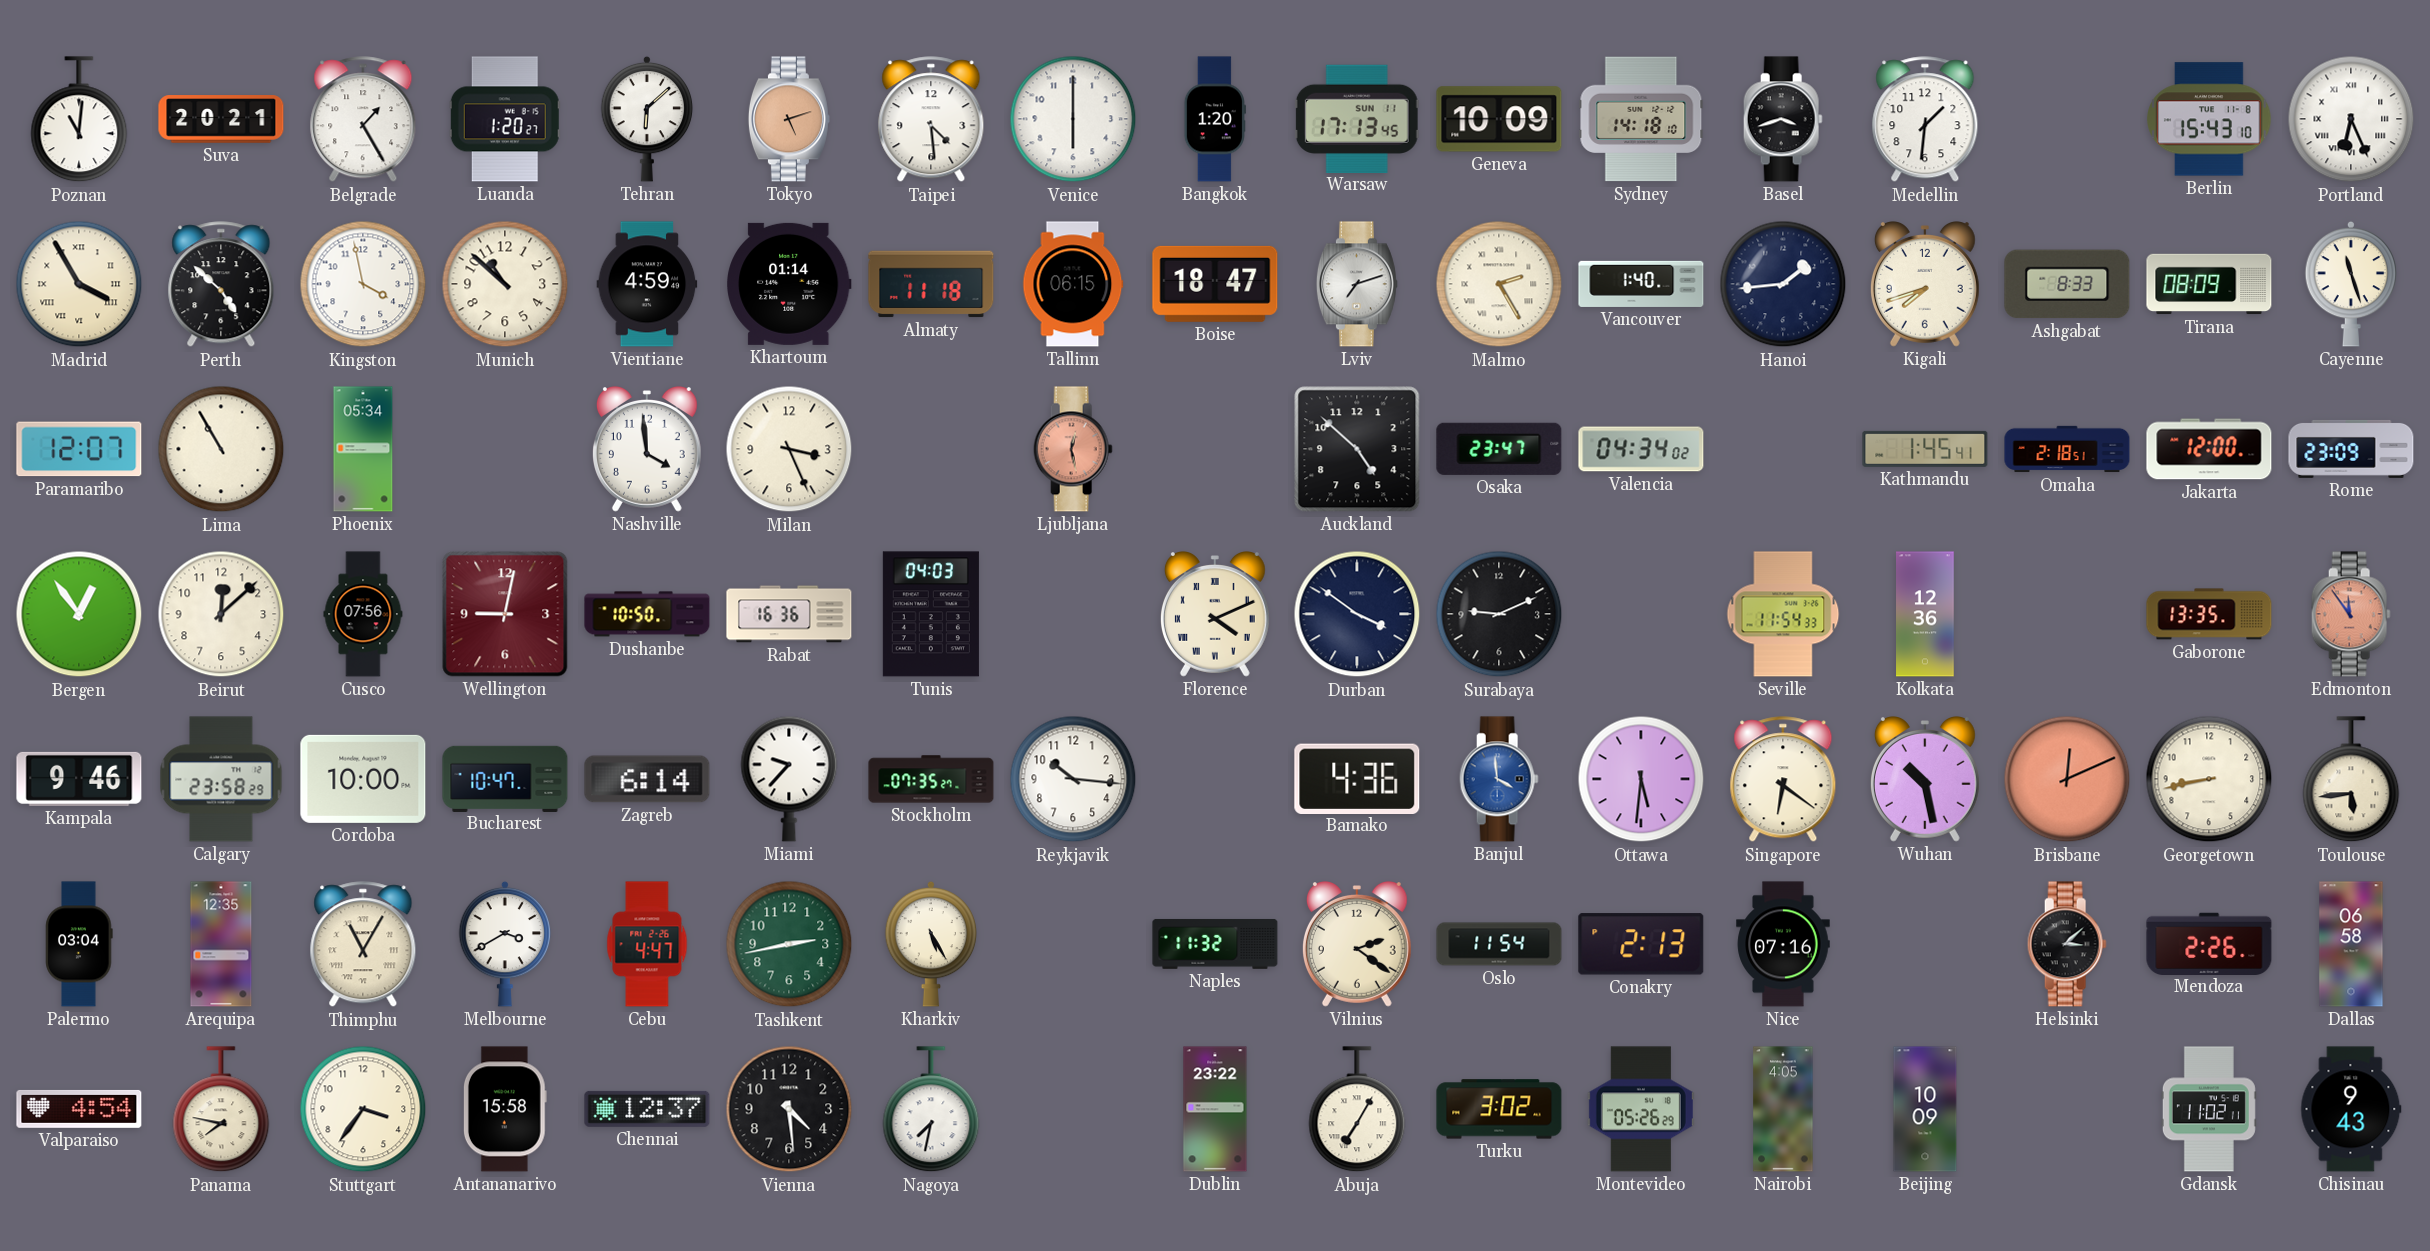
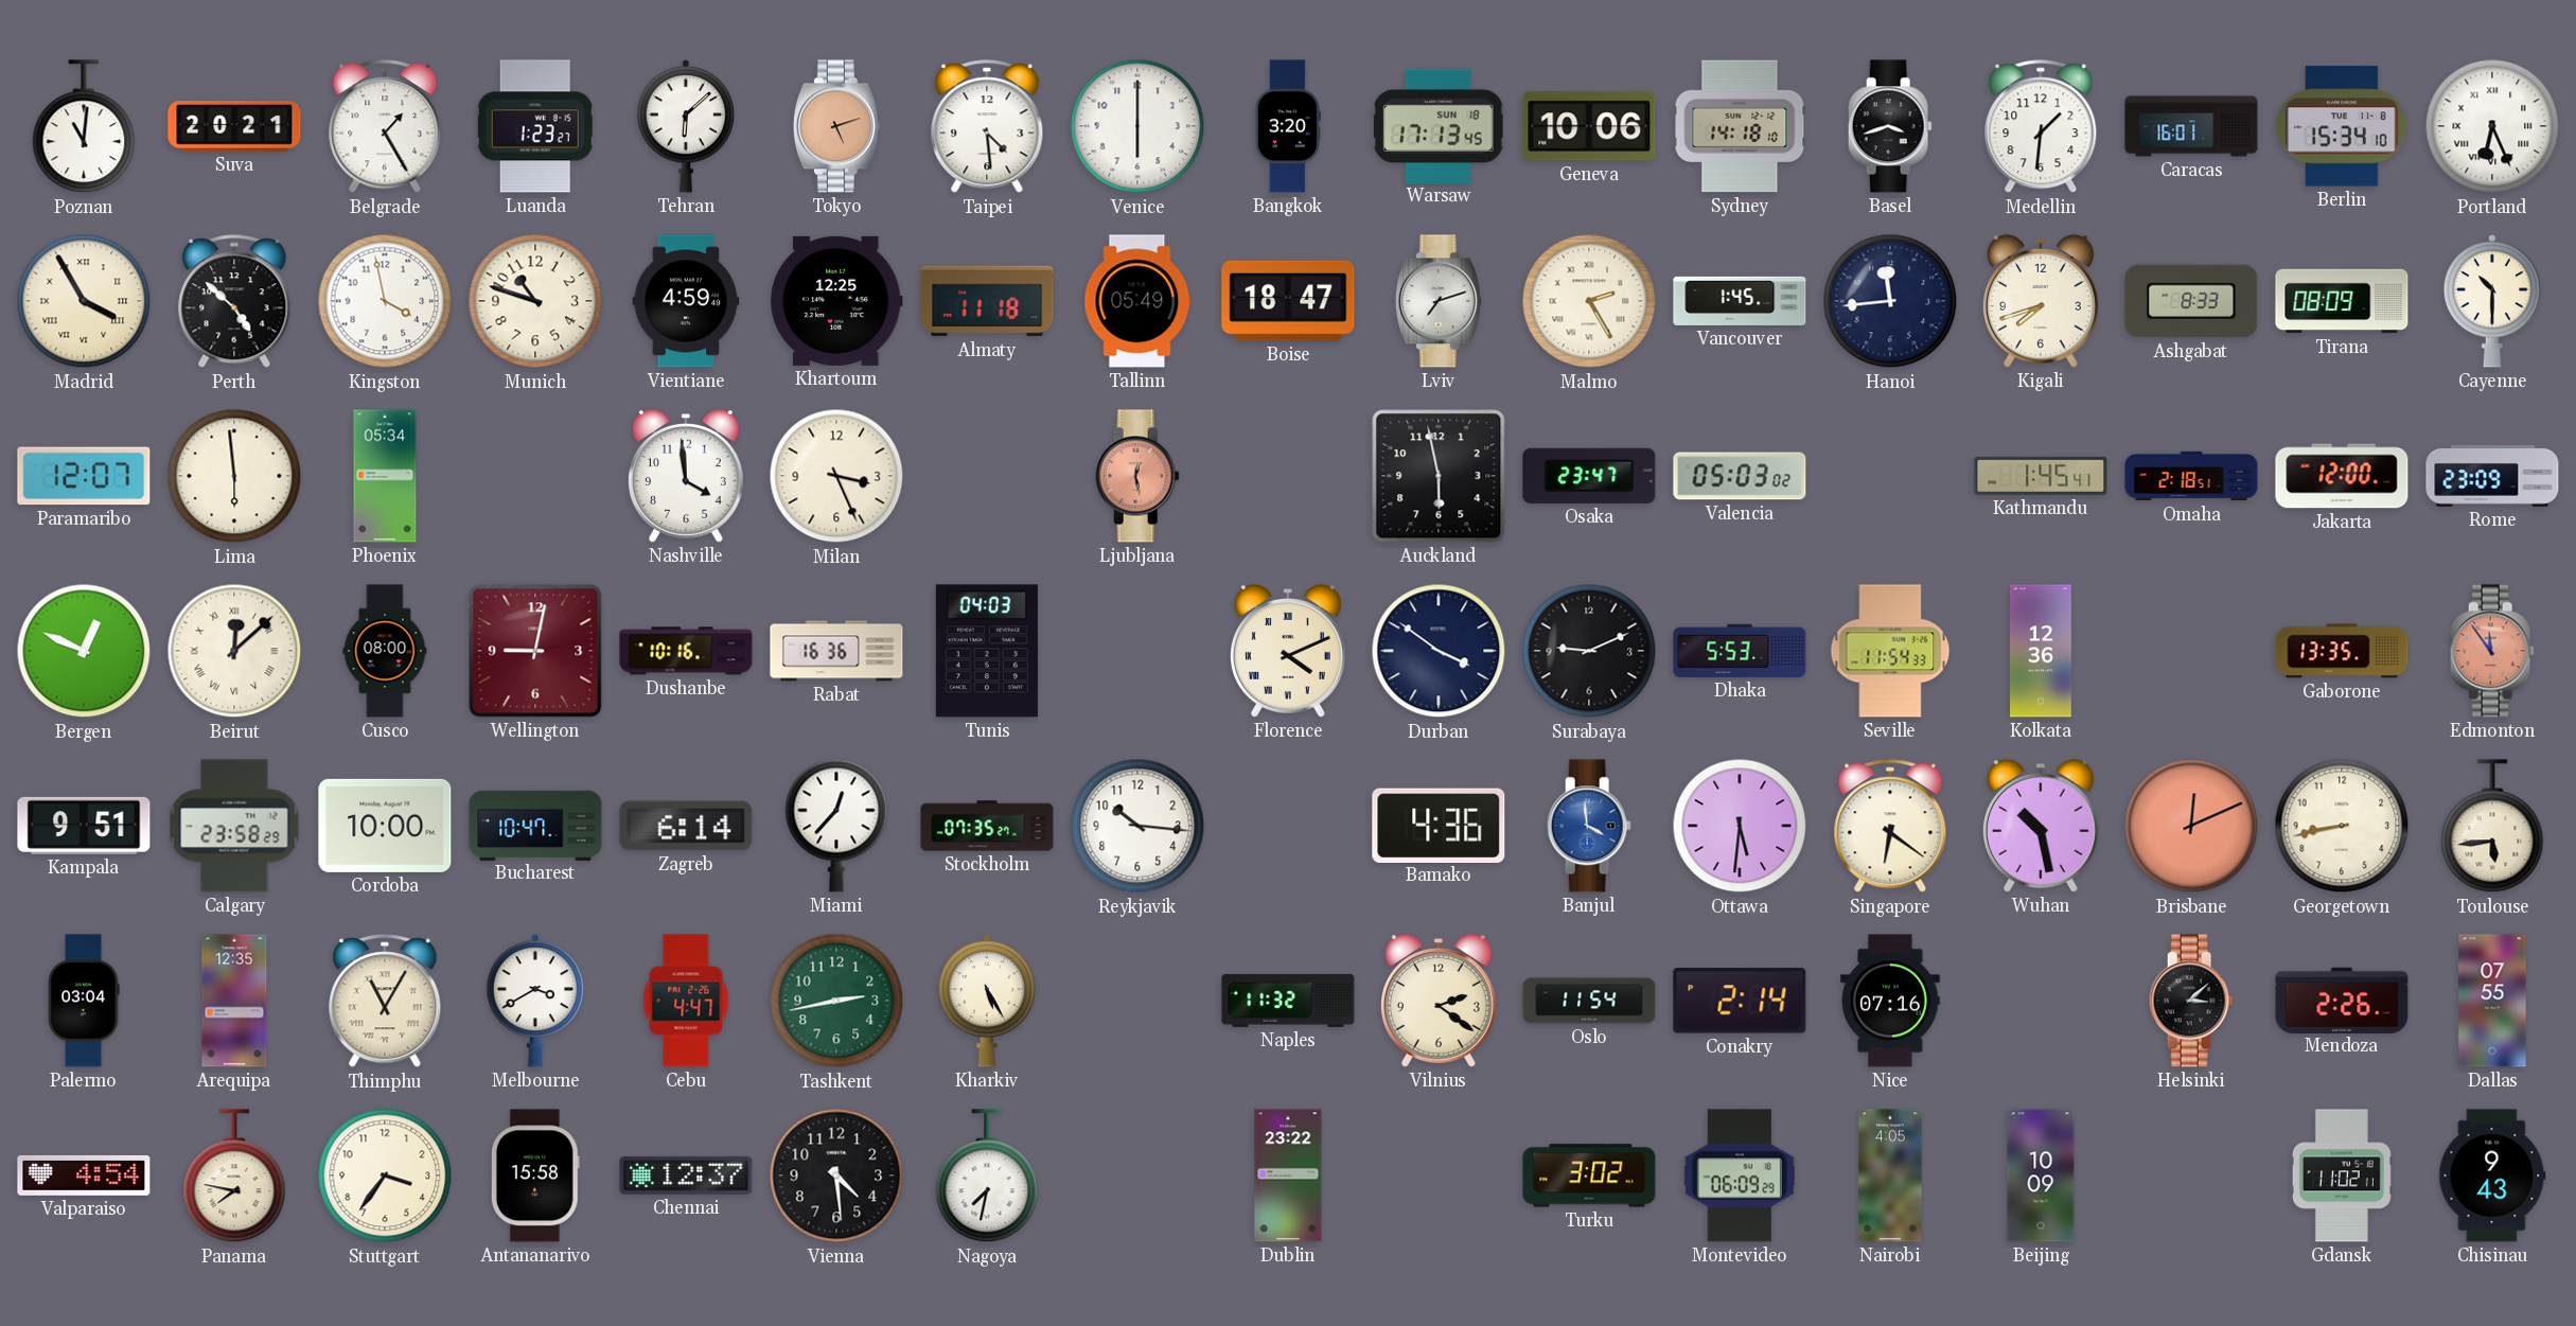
Luanda: 1:20 -> 1:23
Bangkok: 1:20 -> 3:20
Warsaw date: SUN 11 -> SUN 18
Geneva: 10:09 -> 10:06
Caracas: none -> 16:01
Berlin: 15:43 -> 15:34
Munich: 10:52 -> 10:48
Khartoum: 01:14 -> 12:25
Tallinn: 06:15 -> 05:49
Vancouver: 1:40 -> 1:45
Hanoi: 1:44 -> 11:44
Cayenne: 11:27 -> 10:30
Lima: 10:55 -> 5:59
Auckland: 4:52 -> 5:58
Valencia: 04:34 -> 05:03
Bergen: 12:54 -> 12:49
Beirut numerals: Arabic -> Roman
Cusco: 07:56 -> 08:00
Dushanbe: 10:50 -> 10:16
Dhaka: none -> 5:53
Kampala: 9:46 -> 9:51
Miami: 9:37 -> 12:37
Conakry: 2:13 -> 2:14
Dallas: 06:58 -> 07:55
Abuja: 7:05 -> none
Montevideo: 05:26 -> 06:09
